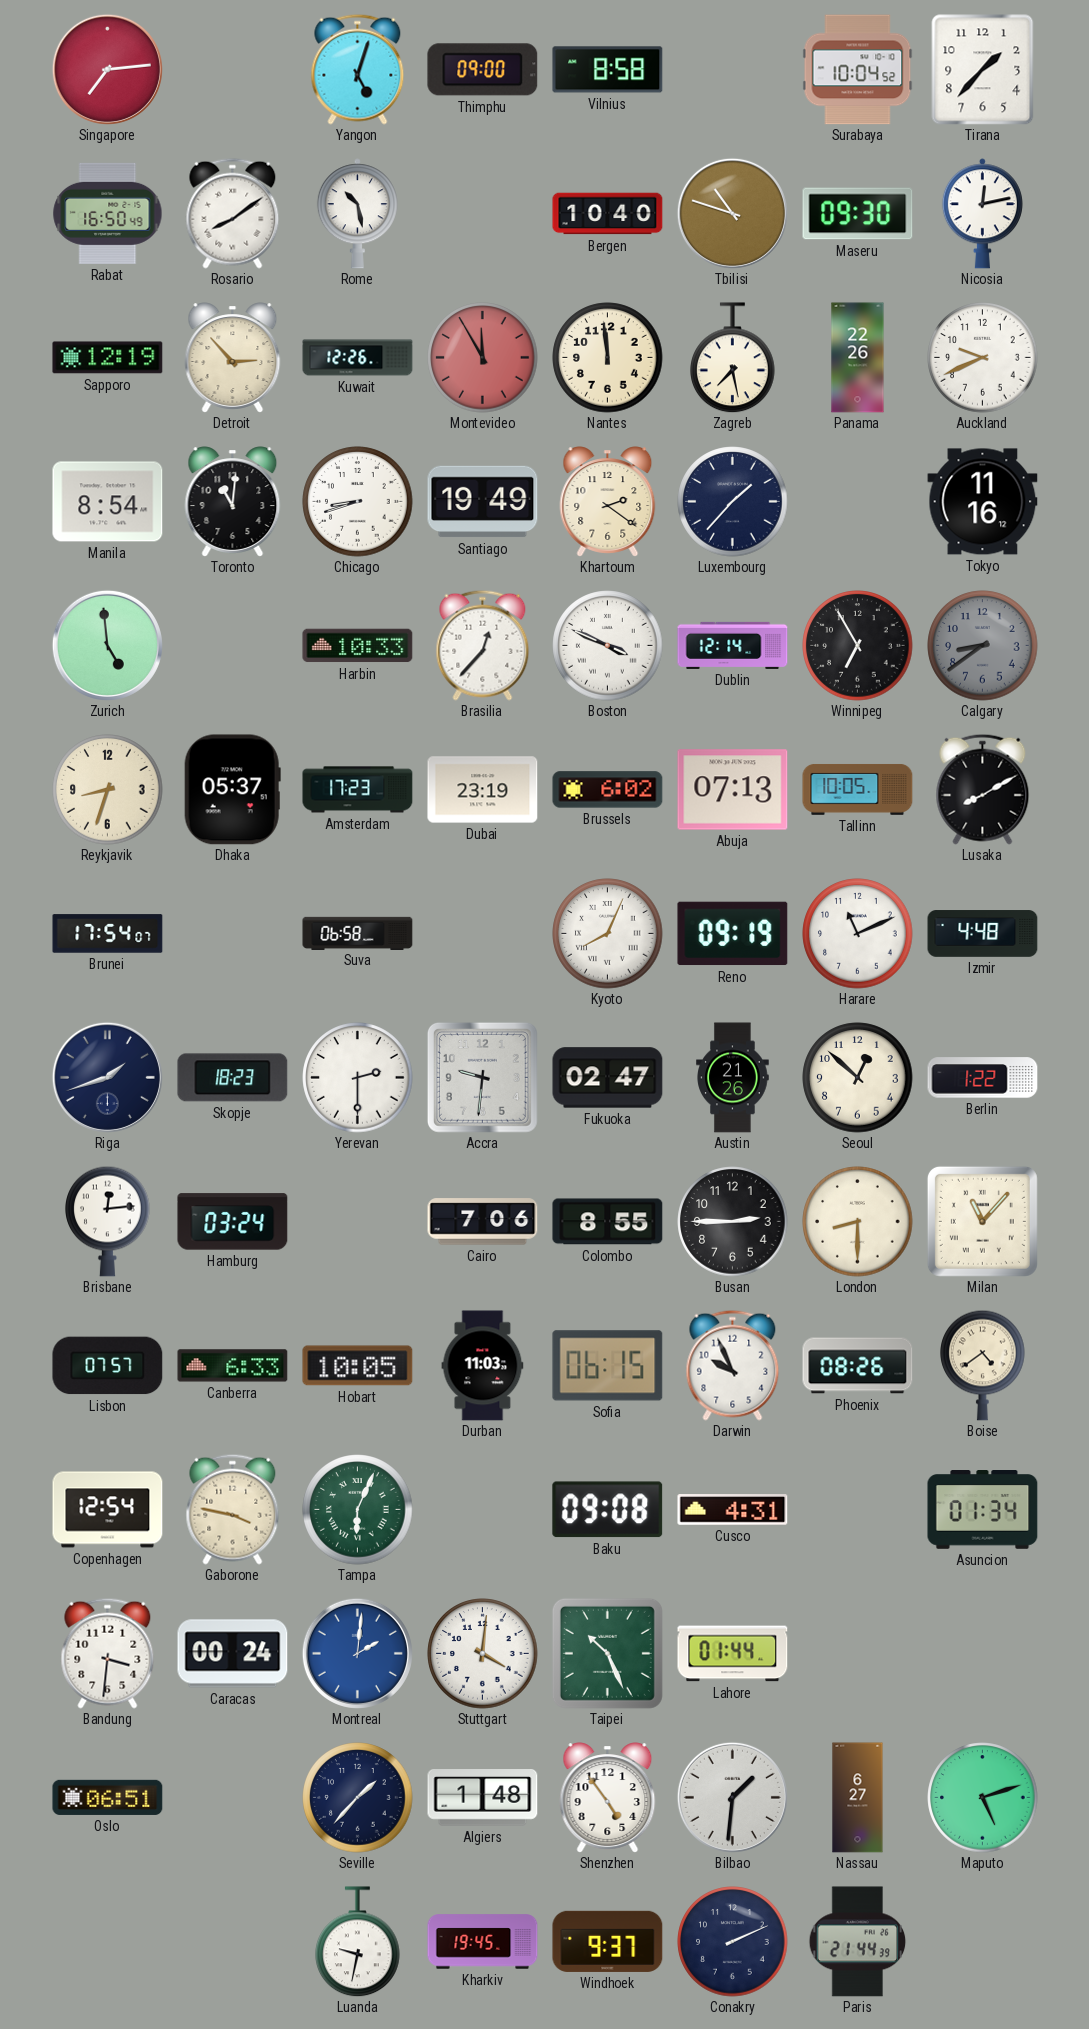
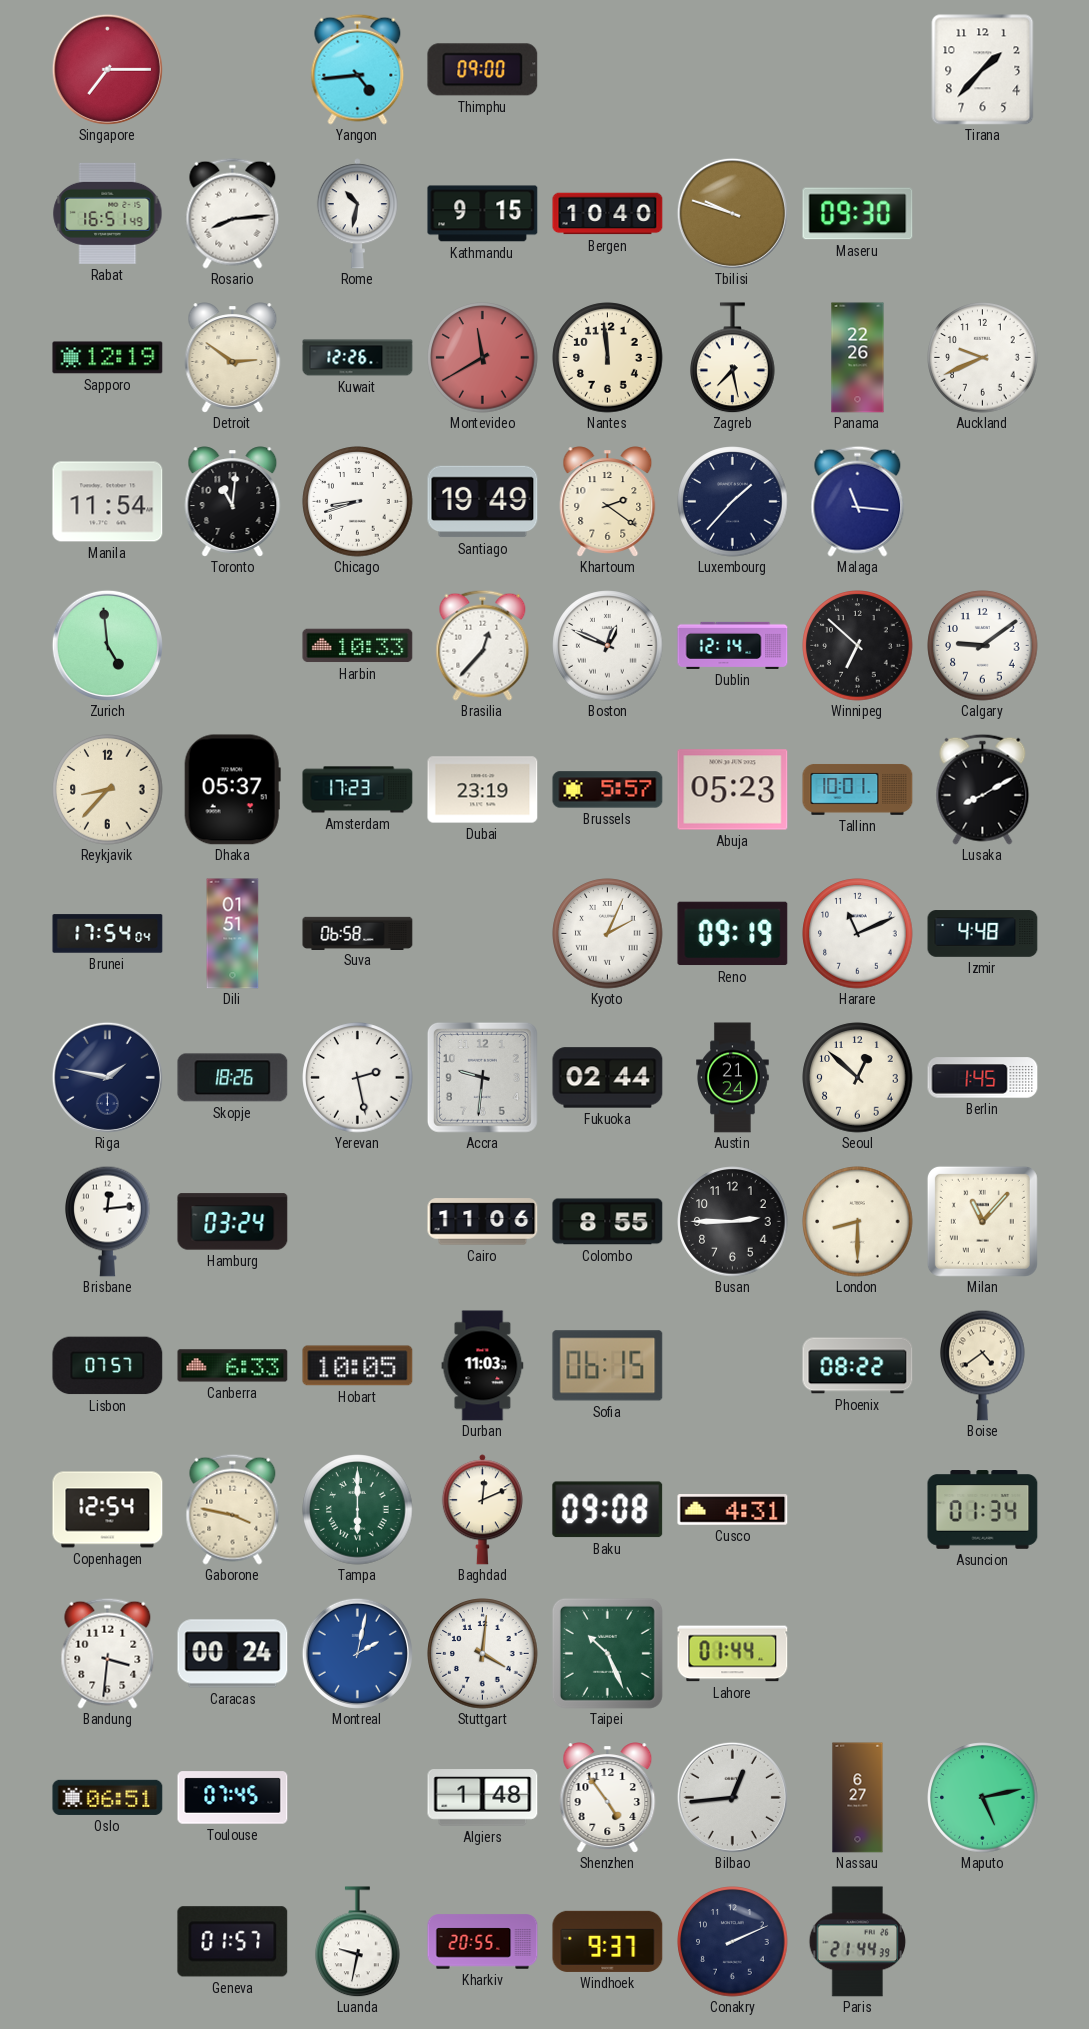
Singapore: 7:14 -> 7:15
Yangon: 5:03 -> 4:44
Vilnius: 8:58 -> none
Surabaya: 10:04 -> none
Rabat: 16:50 -> 16:51
Rosario: 8:09 -> 8:14
Rome: 10:28 -> 10:32
Kathmandu: none -> 9:15
Tbilisi: 10:48 -> 9:48
Nicosia: 12:13 -> none
Detroit: 2:53 -> 2:51
Montevideo: 11:55 -> 11:40
Manila: 8:54 -> 11:54
Malaga: none -> 11:16
Tokyo: 11:16 -> none
Boston: 3:49 -> 12:49
Winnipeg: 6:55 -> 6:52
Calgary: 8:39 -> 9:09
Calgary dial: grey -> white
Reykjavik: 8:33 -> 8:37
Brussels: 6:02 -> 5:57
Abuja: 07:13 -> 05:23
Tallinn: 10:05 -> 10:01
Brunei: 17:54:07 -> 17:54:04
Dili: none -> 01:51
Kyoto: 8:04 -> 2:04
Riga: 1:42 -> 1:47
Skopje: 18:23 -> 18:26
Yerevan: 2:30 -> 2:28
Fukuoka: 02:47 -> 02:44
Austin: 21:26 -> 21:24
Berlin: 1:22 -> 1:45
Cairo: 7:06 -> 11:06
Darwin: 9:56 -> none
Phoenix: 08:26 -> 08:22
Tampa: 6:04 -> 6:00
Baghdad: none -> 12:11
Montreal: 2:01 -> 2:02
Toulouse: none -> 07:45
Seville: 1:37 -> none
Bilbao: 1:31 -> 12:44
Maputo: 5:12 -> 5:13
Geneva: none -> 01:57
Kharkiv: 19:45 -> 20:55
